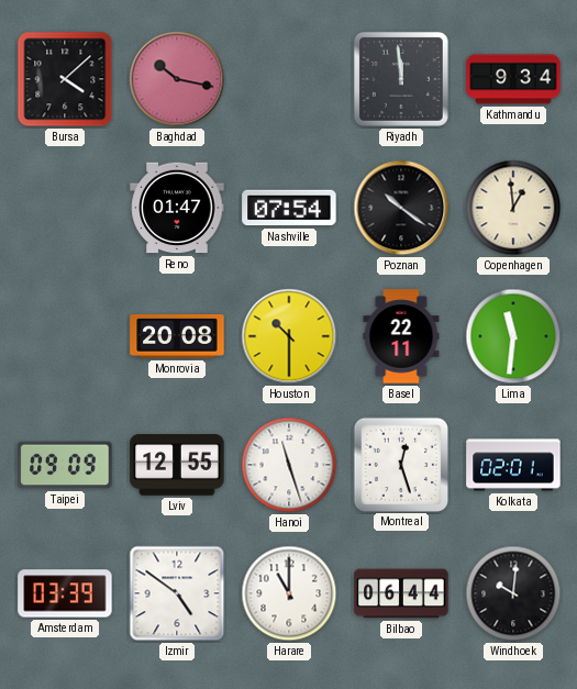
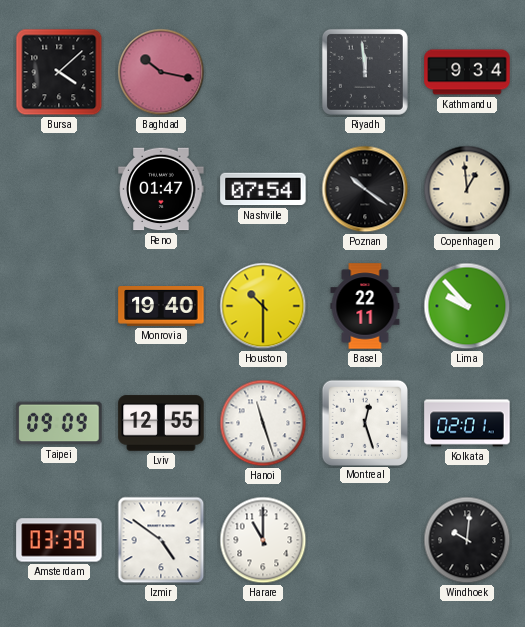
Monrovia: 20:08 -> 19:40
Lima: 11:31 -> 9:53
Bilbao: 06:44 -> none
